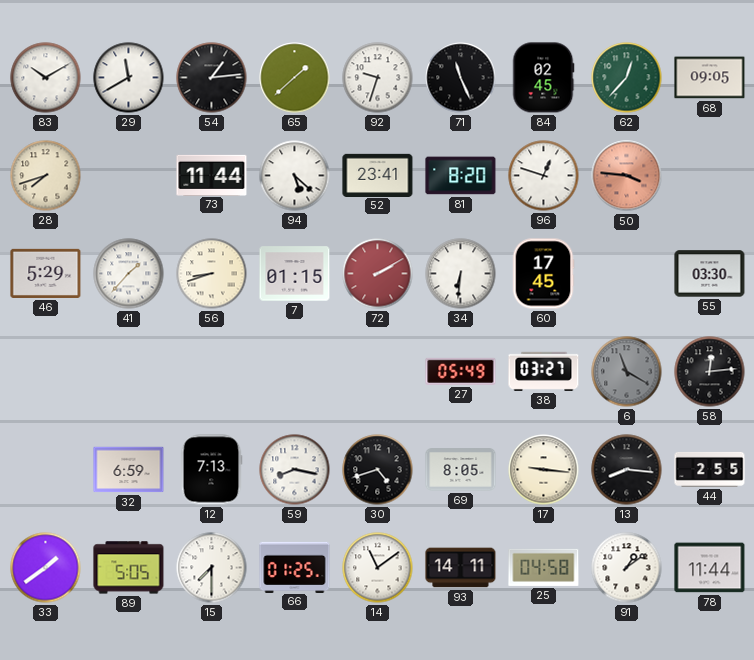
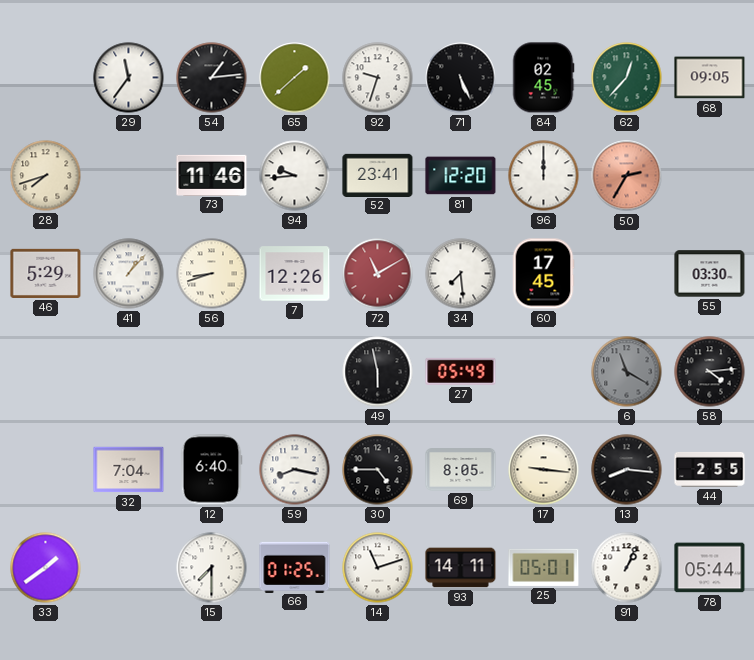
83: 10:10 -> none
29: 11:40 -> 11:36
71: 11:26 -> 5:26
73: 11:44 -> 11:46
94: 5:22 -> 9:44
81: 8:20 -> 12:20
96: 12:48 -> 12:00
50: 3:46 -> 2:35
41: 1:37 -> 1:07
7: 01:15 -> 12:26
72: 2:10 -> 11:10
34: 6:31 -> 7:29
49: none -> 5:58
38: 03:27 -> none
58: 12:14 -> 4:14
32: 6:59 -> 7:04
12: 7:13 -> 6:40
30: 4:42 -> 4:45
89: 5:05 -> none
14: 11:09 -> 11:12
25: 04:58 -> 05:01
91: 1:09 -> 1:04
78: 11:44 -> 05:44
